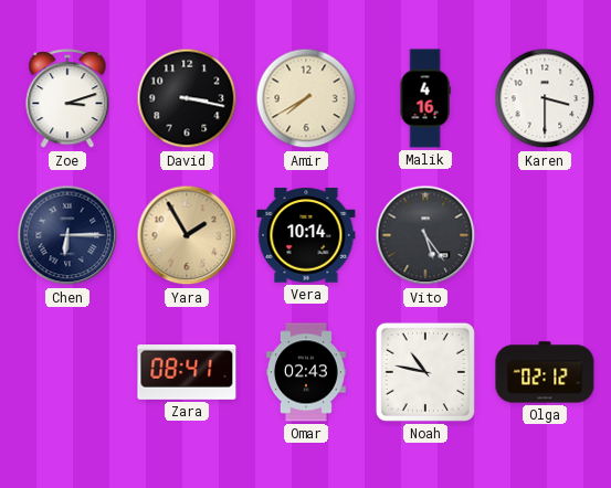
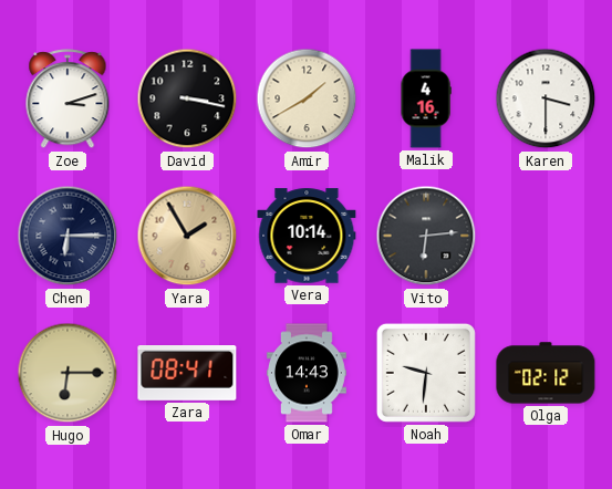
Amir: 7:40 -> 1:40
Vito: 5:24 -> 6:14
Hugo: none -> 6:15
Omar: 02:43 -> 14:43
Noah: 10:47 -> 9:31
